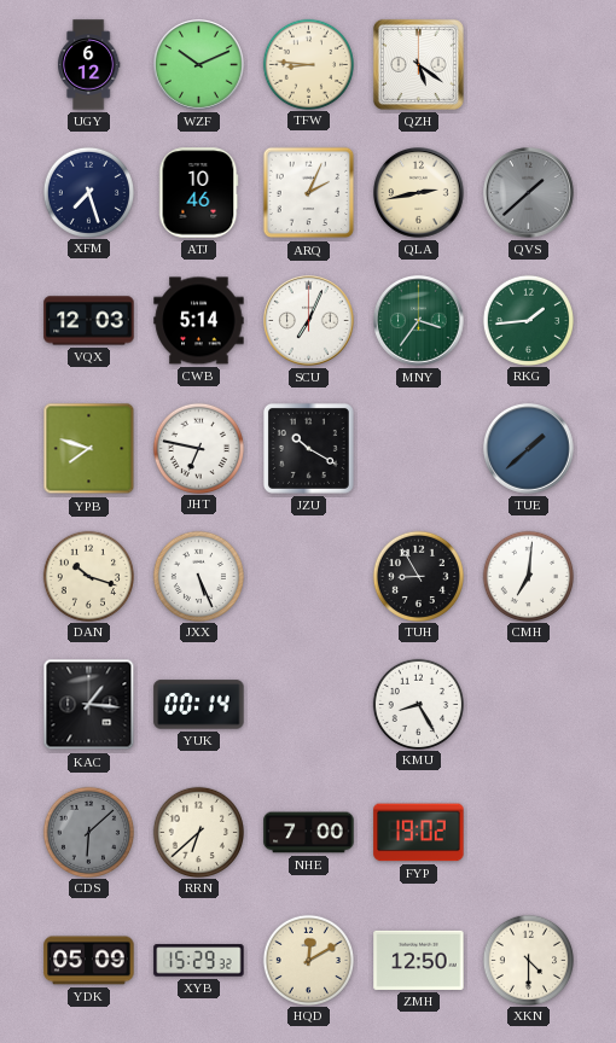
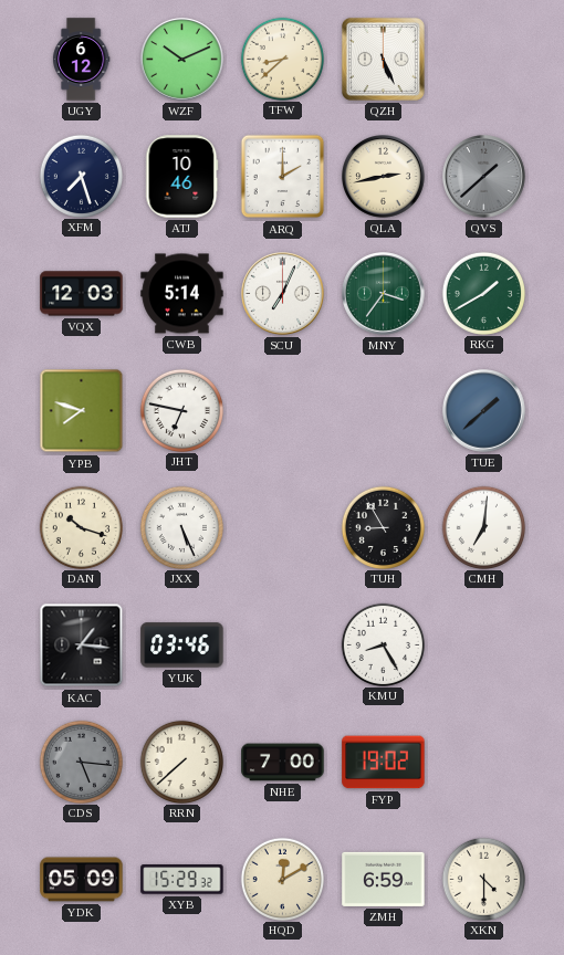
TFW: 8:46 -> 8:38
QZH: 5:21 -> 5:26
ARQ: 2:04 -> 2:00
RKG: 1:44 -> 1:40
JZU: 10:20 -> none
YUK: 00:14 -> 03:46
CDS: 6:08 -> 5:16
RRN: 6:38 -> 7:38
ZMH: 12:50 -> 6:59
